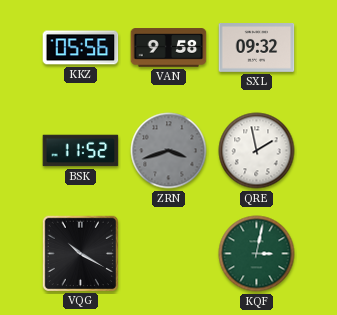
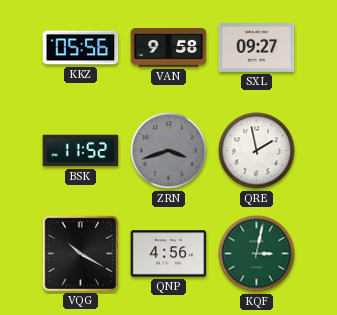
SXL: 09:32 -> 09:27
QNP: none -> 4:56
